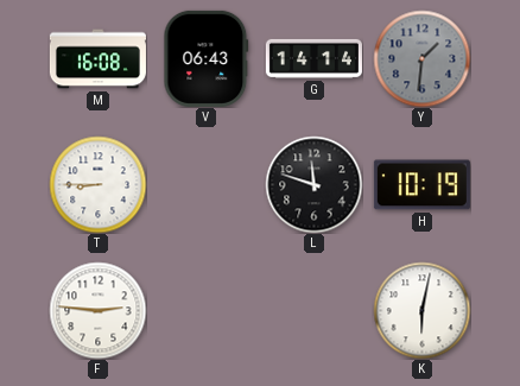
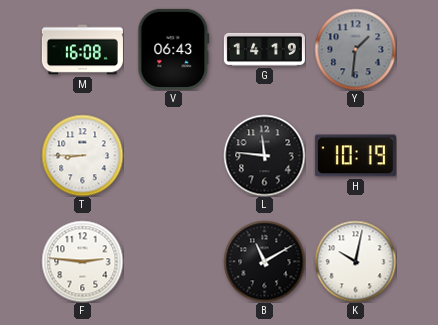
G: 14:14 -> 14:19
L: 11:48 -> 11:46
B: none -> 11:10
K: 6:02 -> 10:02
